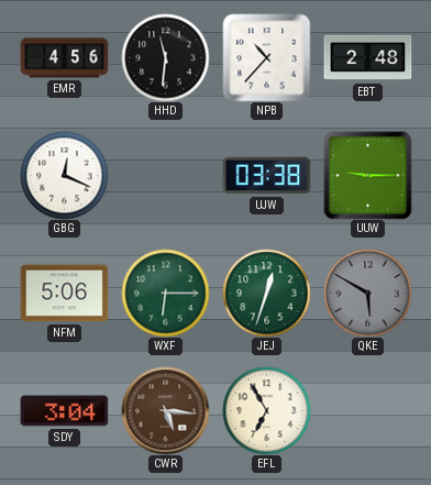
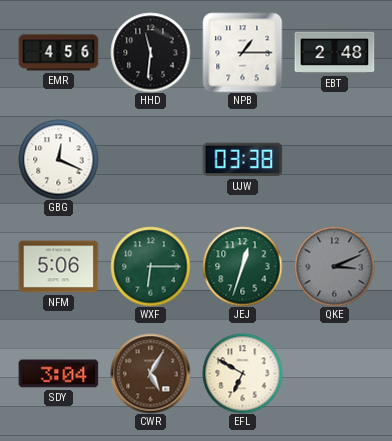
NPB: 10:37 -> 1:15
UUW: 9:15 -> none
QKE: 5:50 -> 3:11
CWR: 5:16 -> 5:05
EFL: 6:55 -> 6:50
